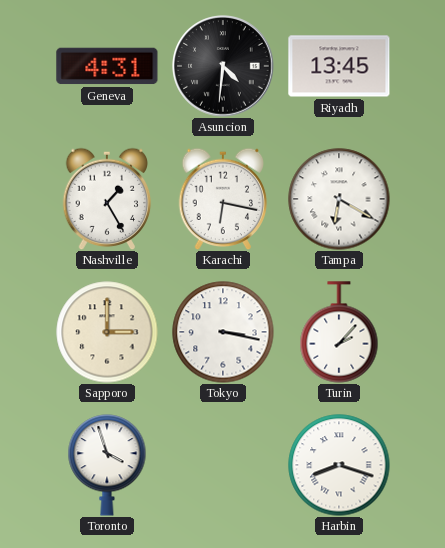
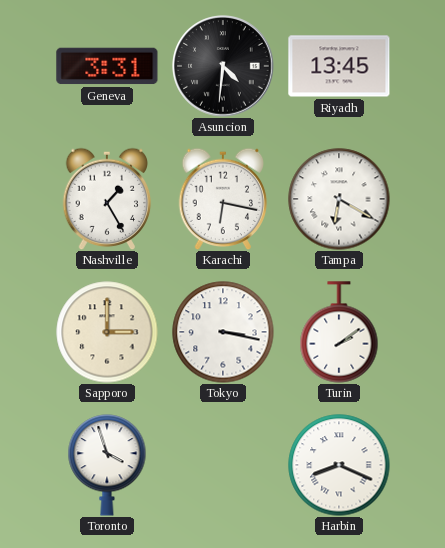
Geneva: 4:31 -> 3:31
Turin: 2:07 -> 2:09
Harbin: 8:18 -> 8:19
